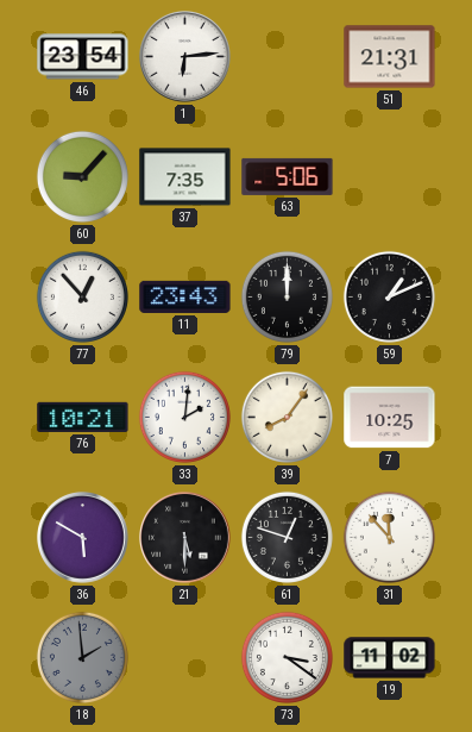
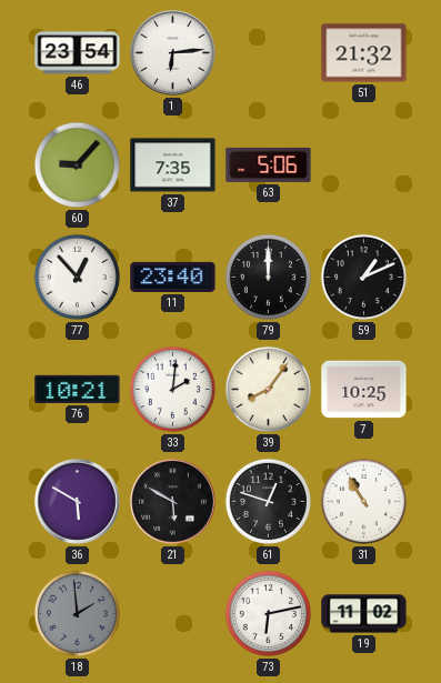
51: 21:31 -> 21:32
11: 23:43 -> 23:40
21: 5:30 -> 5:50
31: 11:53 -> 10:55
73: 3:21 -> 6:13
